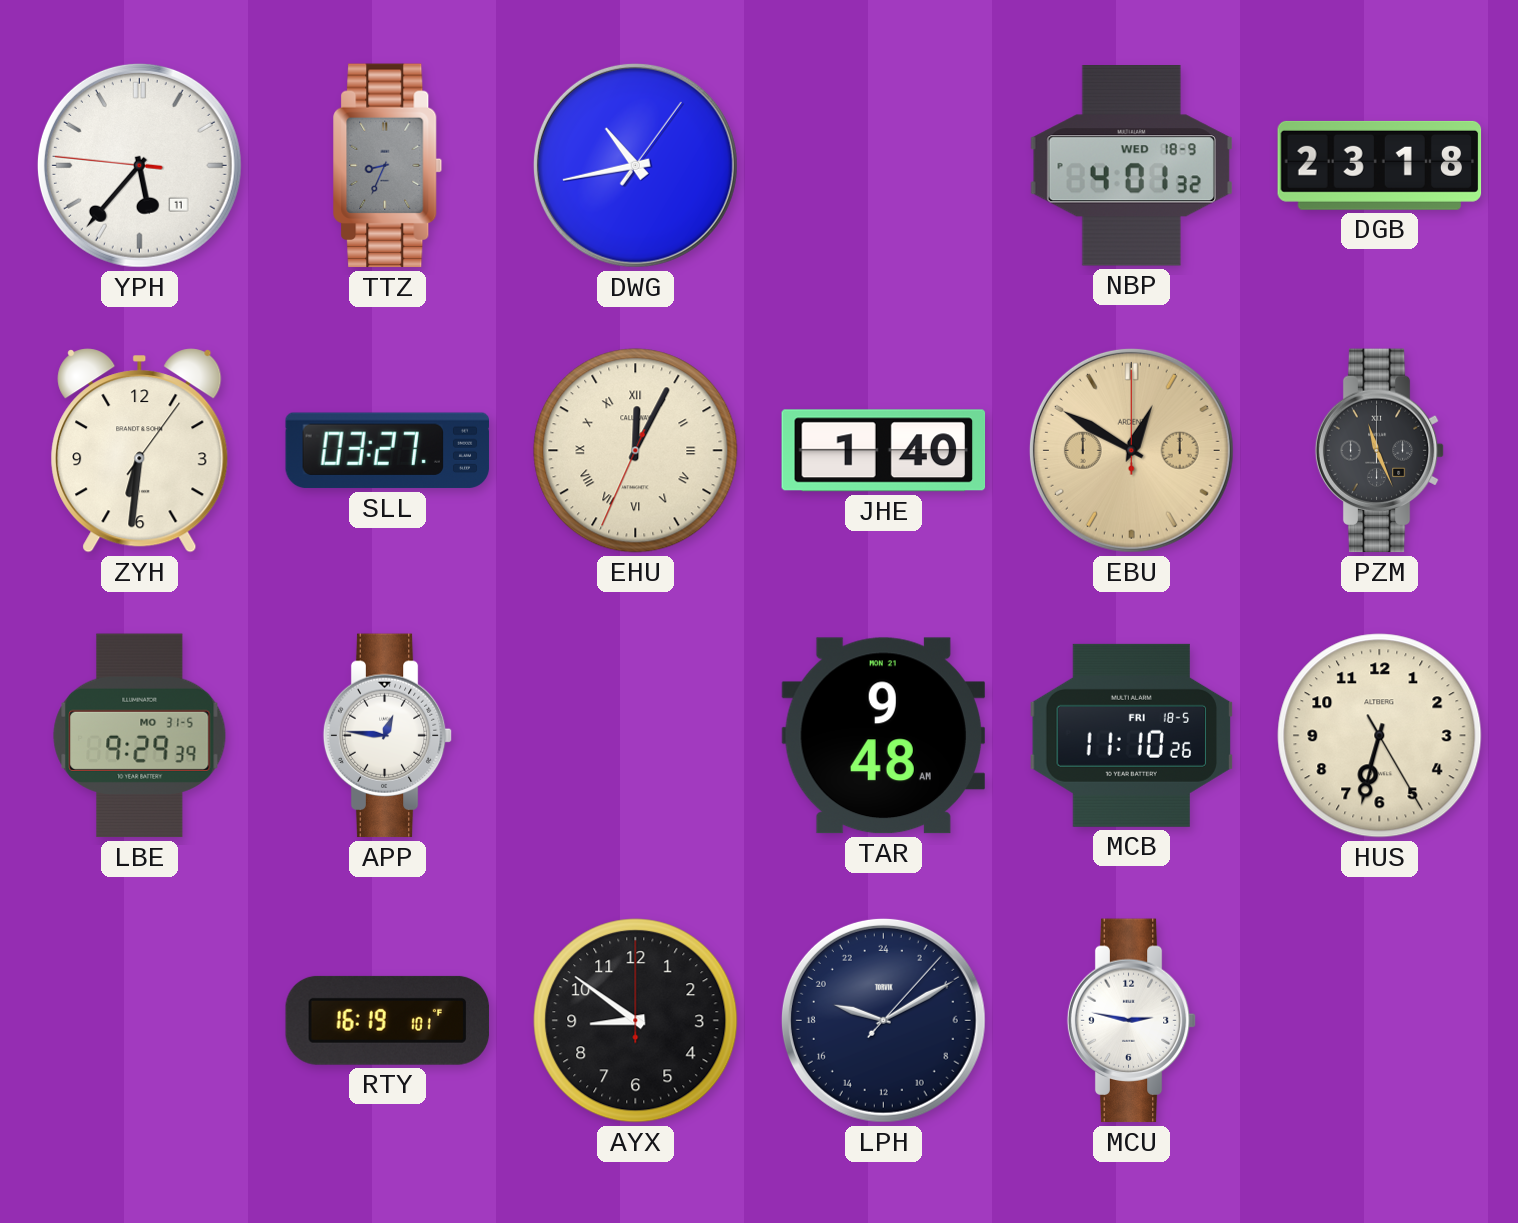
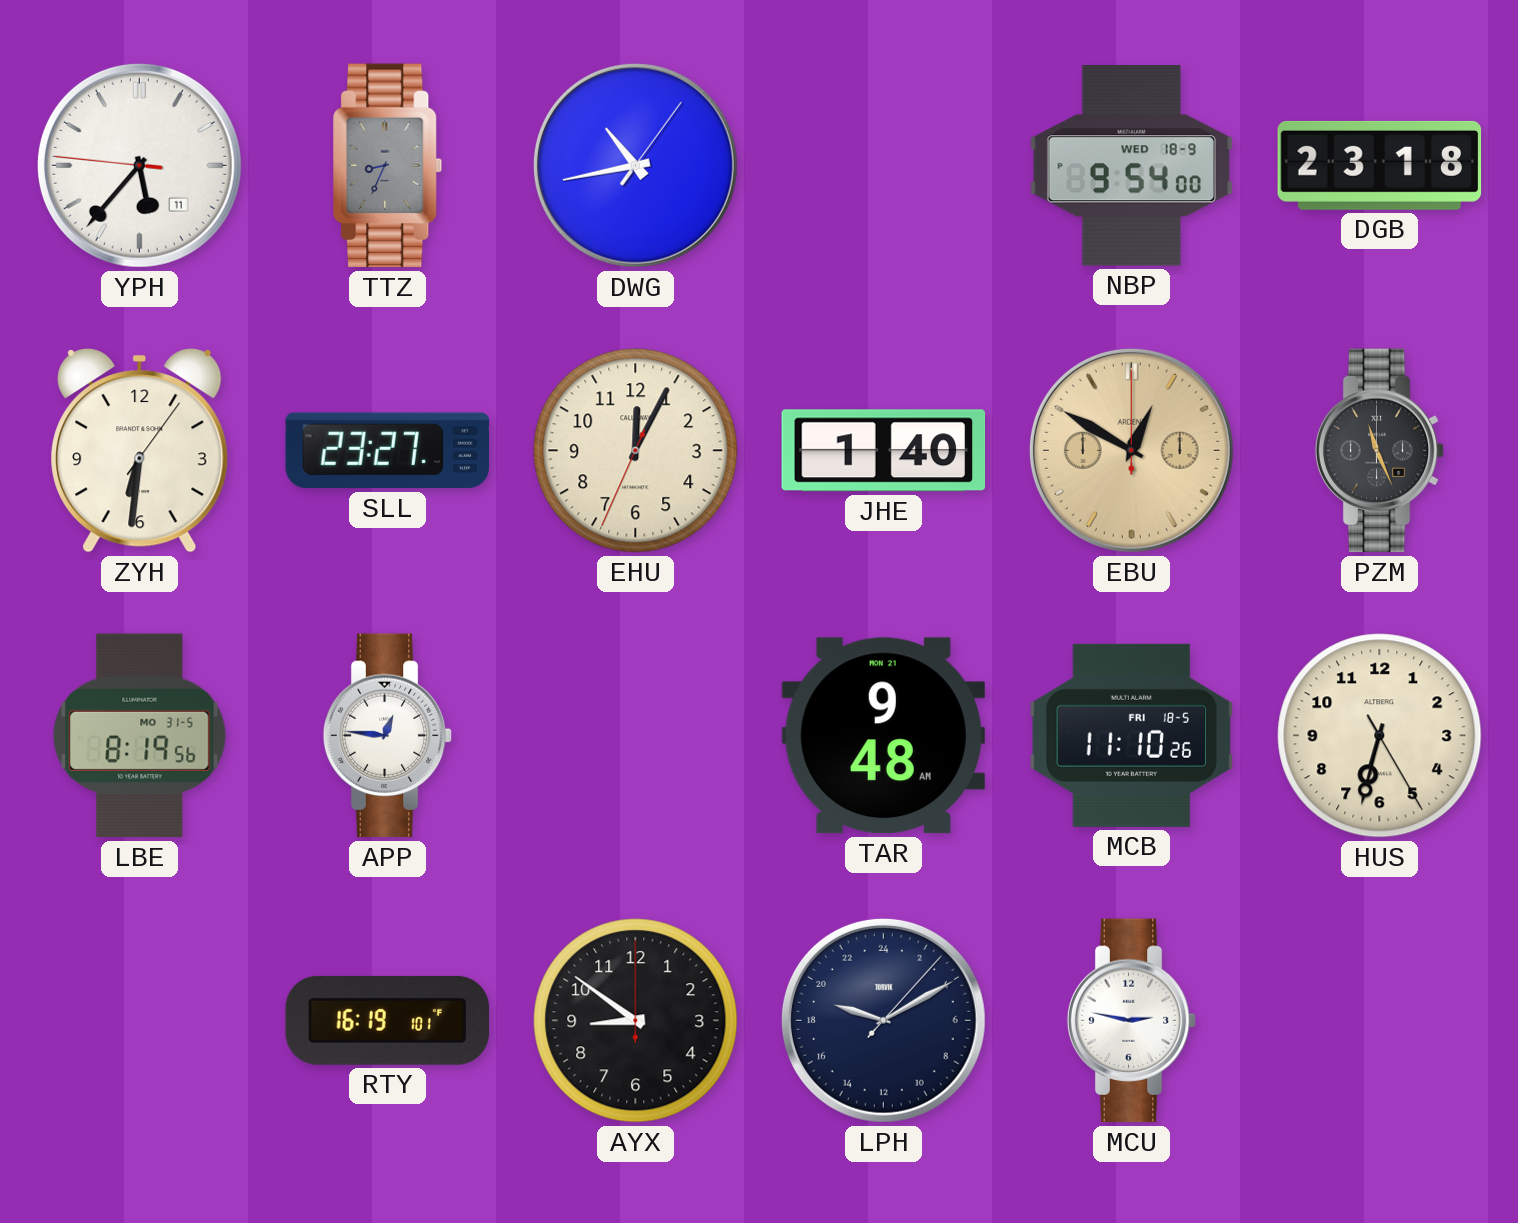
NBP: 4:01 -> 9:54
SLL: 03:27 -> 23:27
EHU numerals: Roman -> Arabic
LBE: 9:29 -> 8:19
